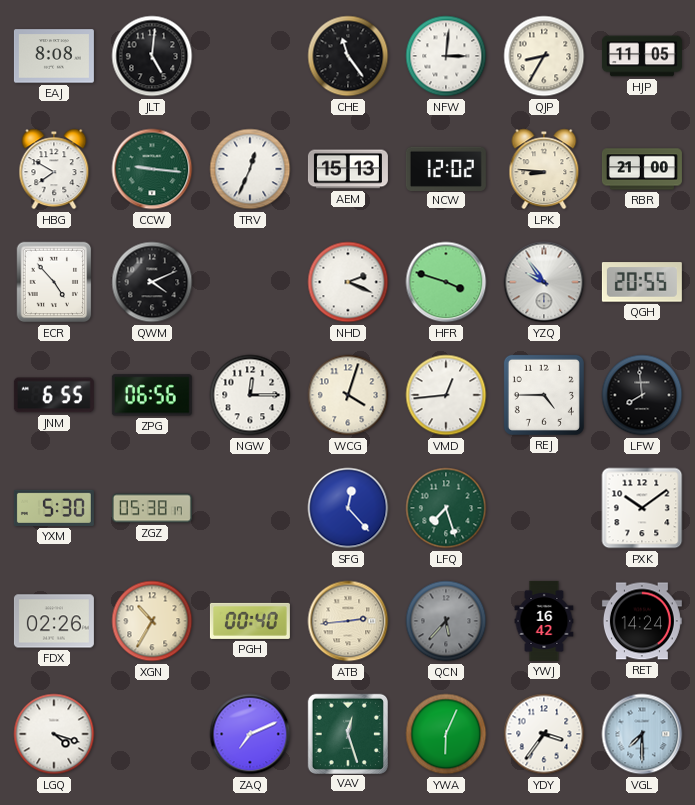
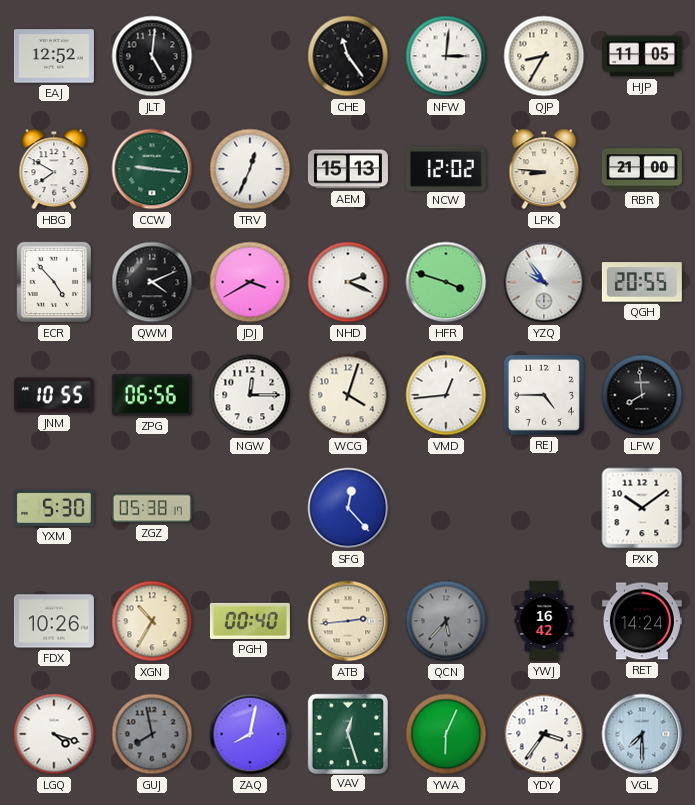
EAJ: 8:08 -> 12:52
JDJ: none -> 3:40
JNM: 6:55 -> 10:55
LFQ: 7:27 -> none
FDX: 02:26 -> 10:26
GUJ: none -> 7:58
ZAQ: 7:11 -> 8:02
